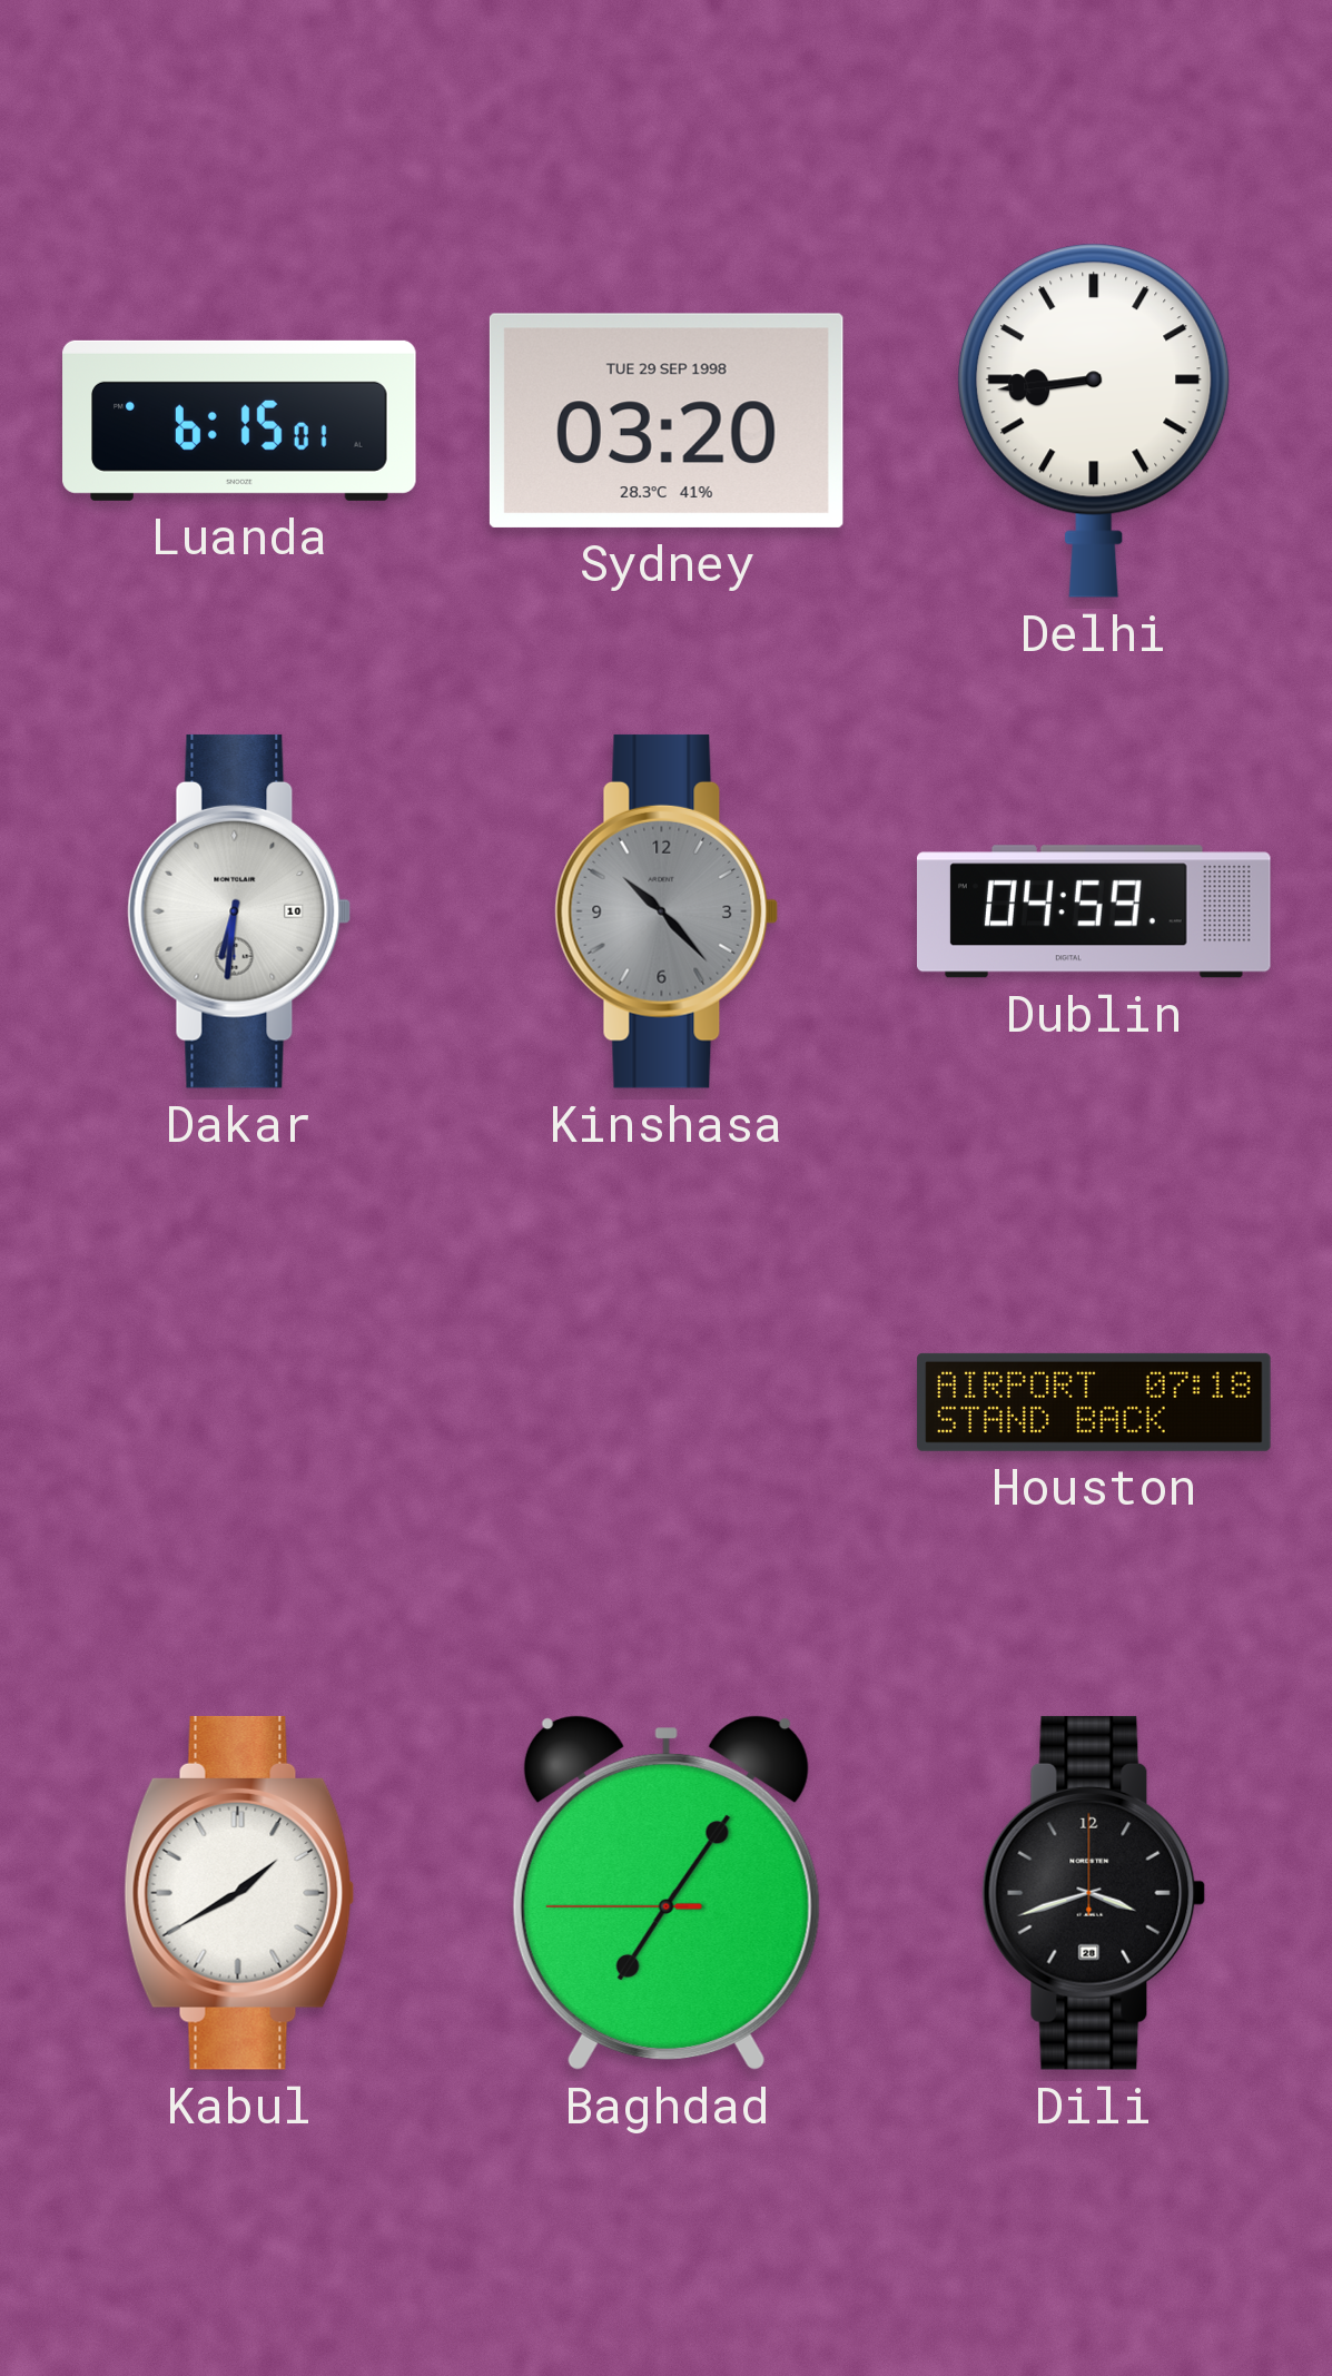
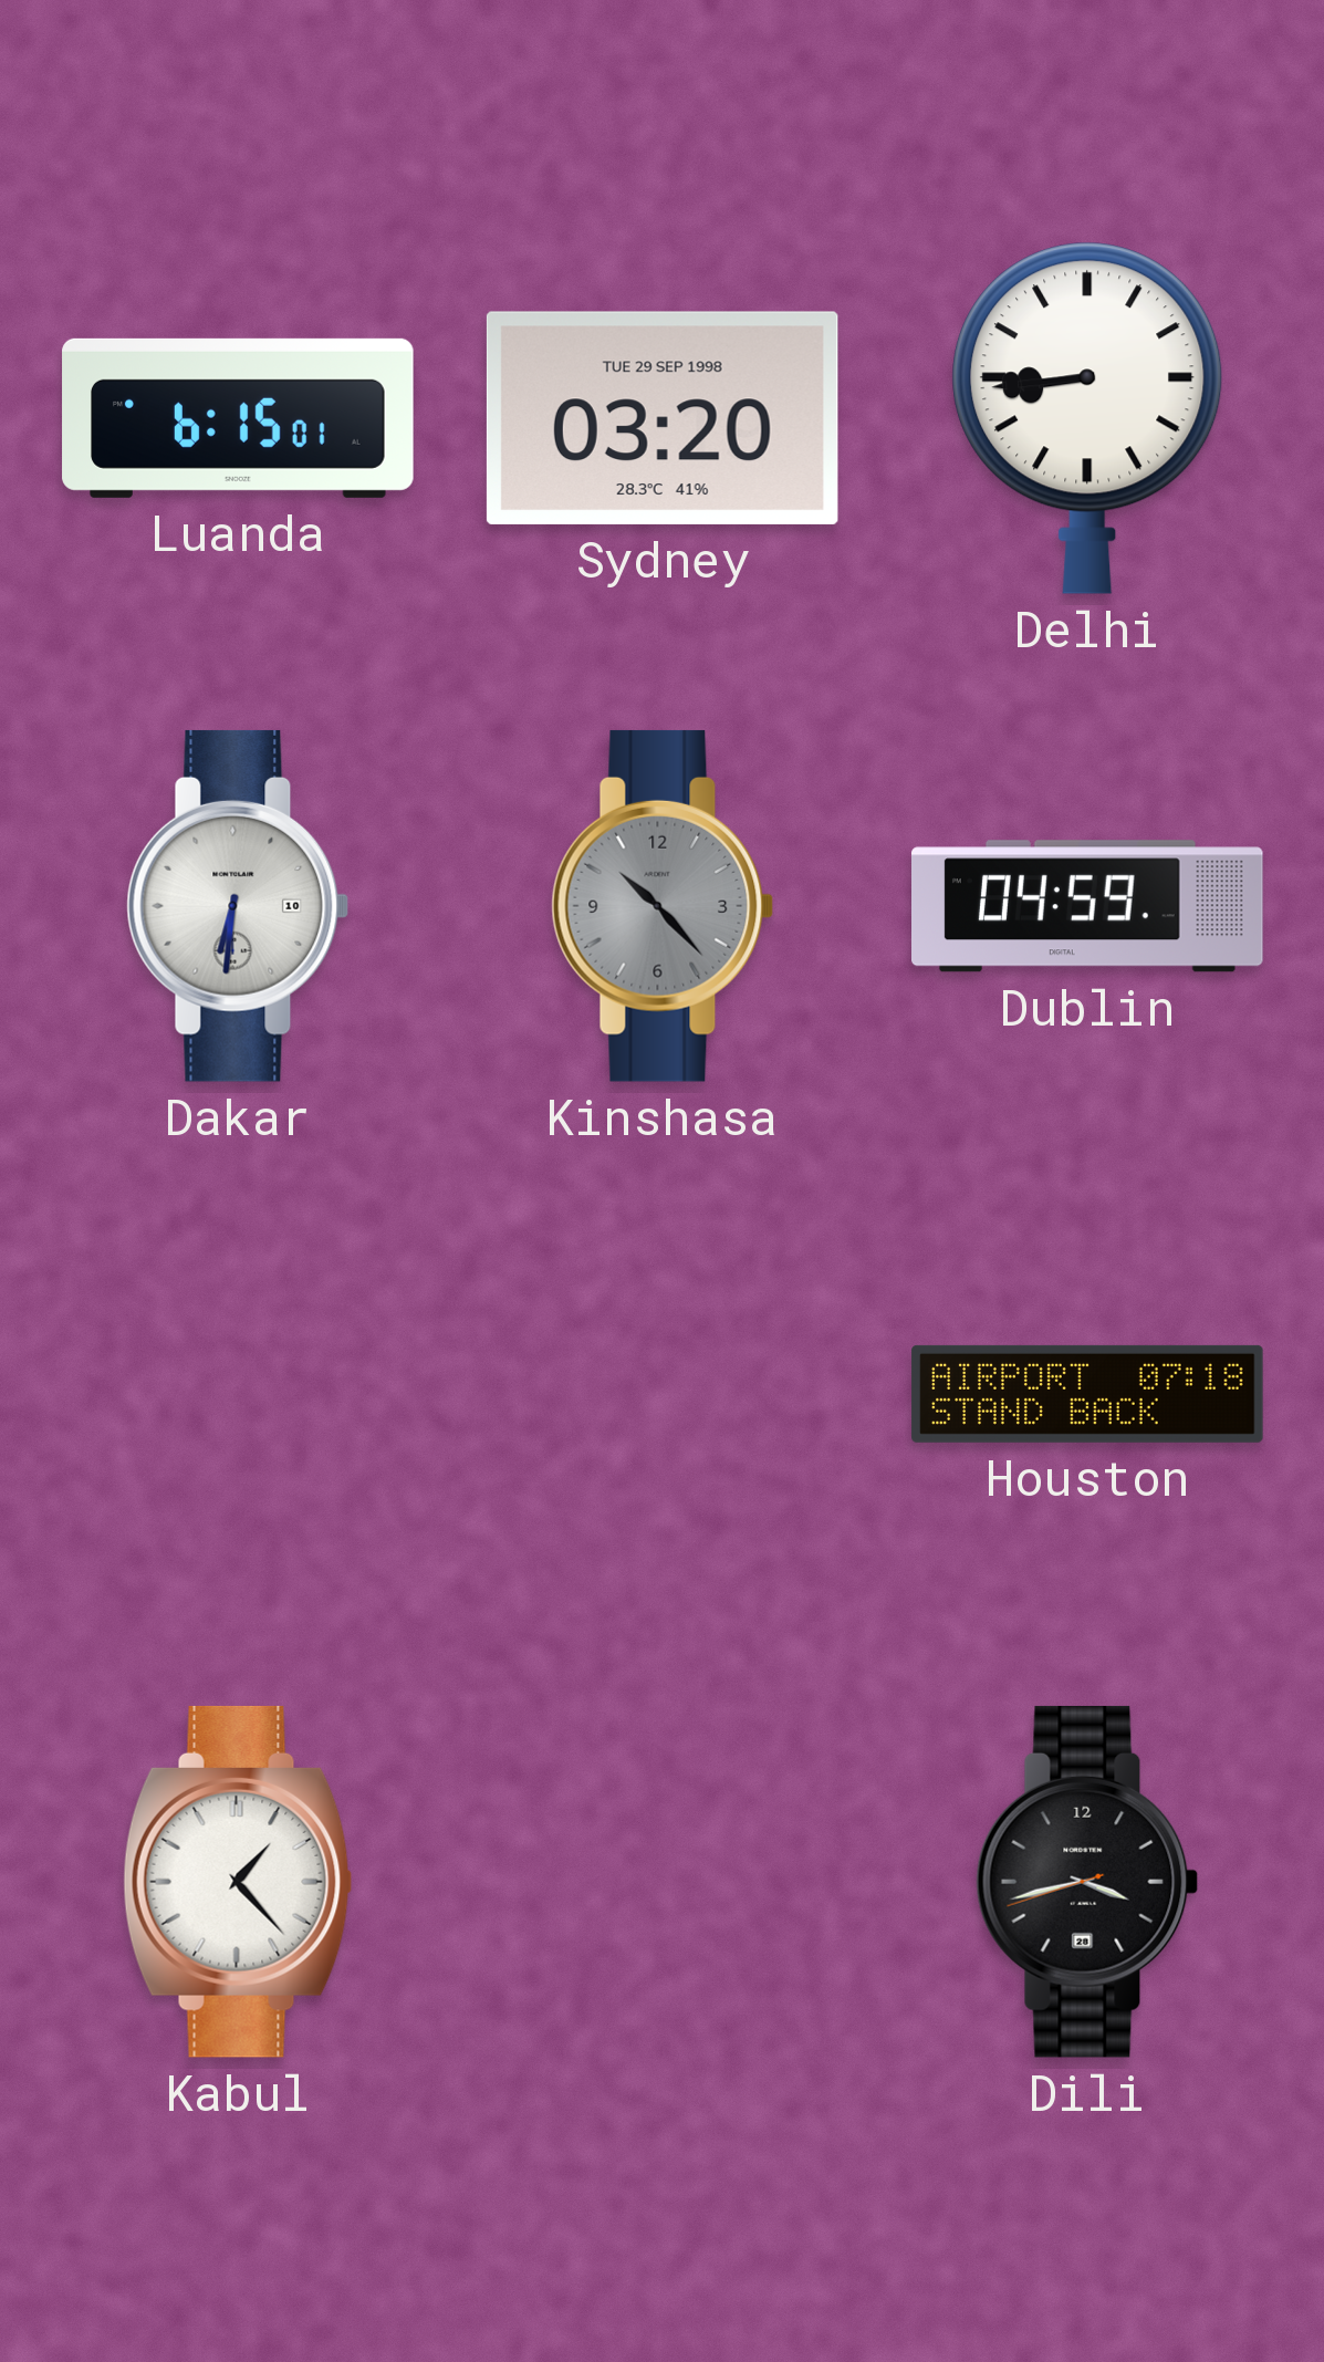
Kabul: 1:40 -> 1:23
Baghdad: 7:05 -> none
Dili: 3:42:00 -> 3:42:42
